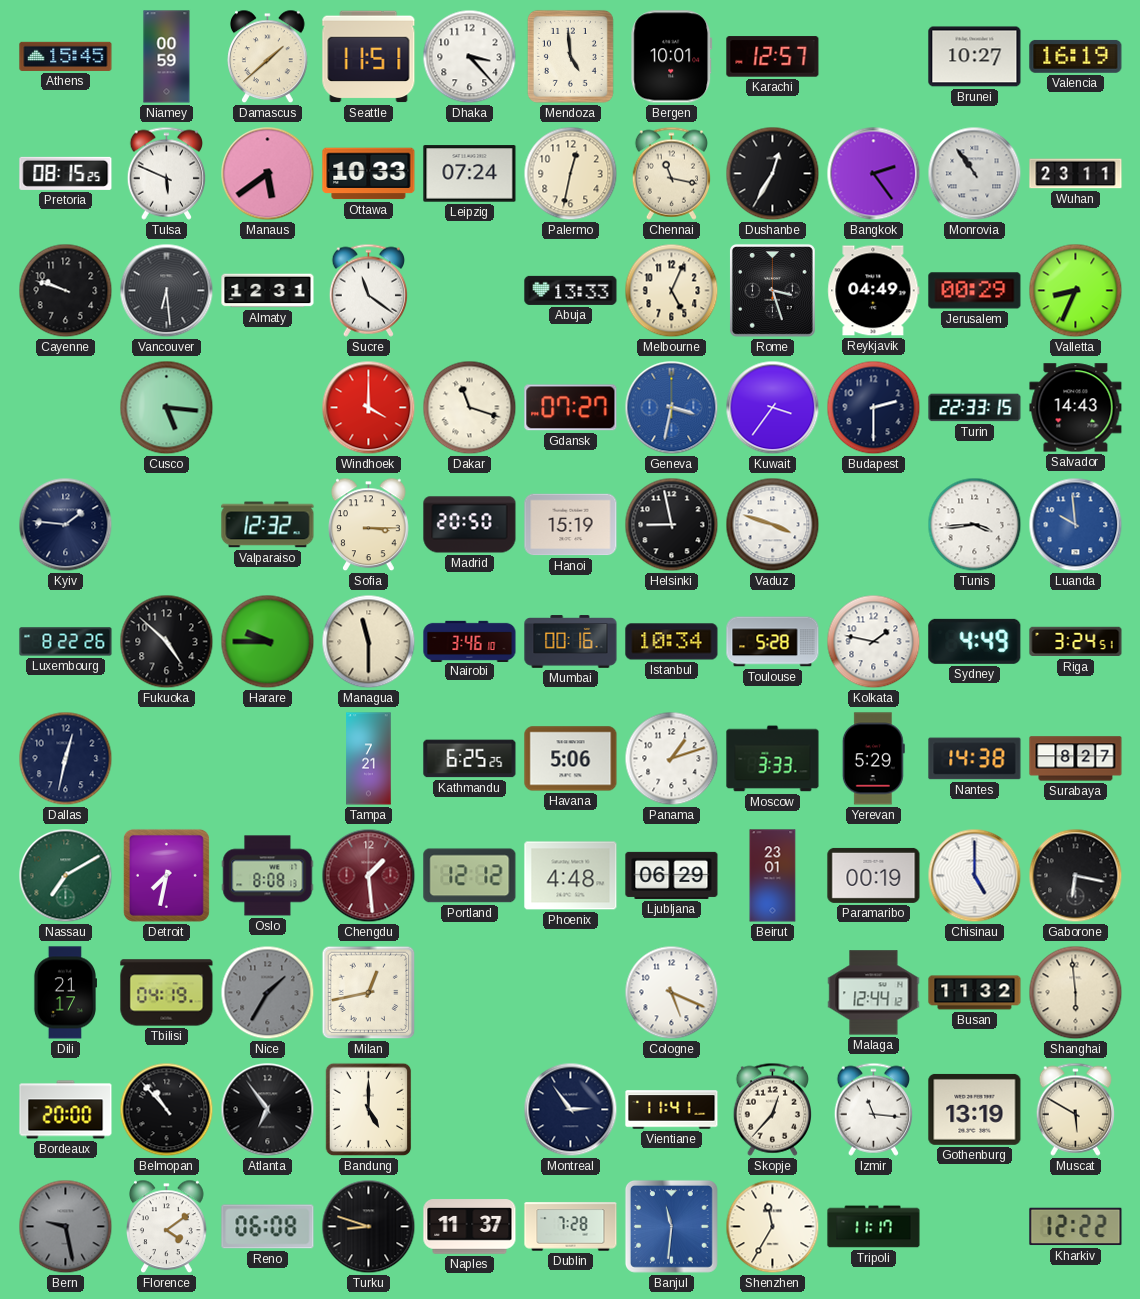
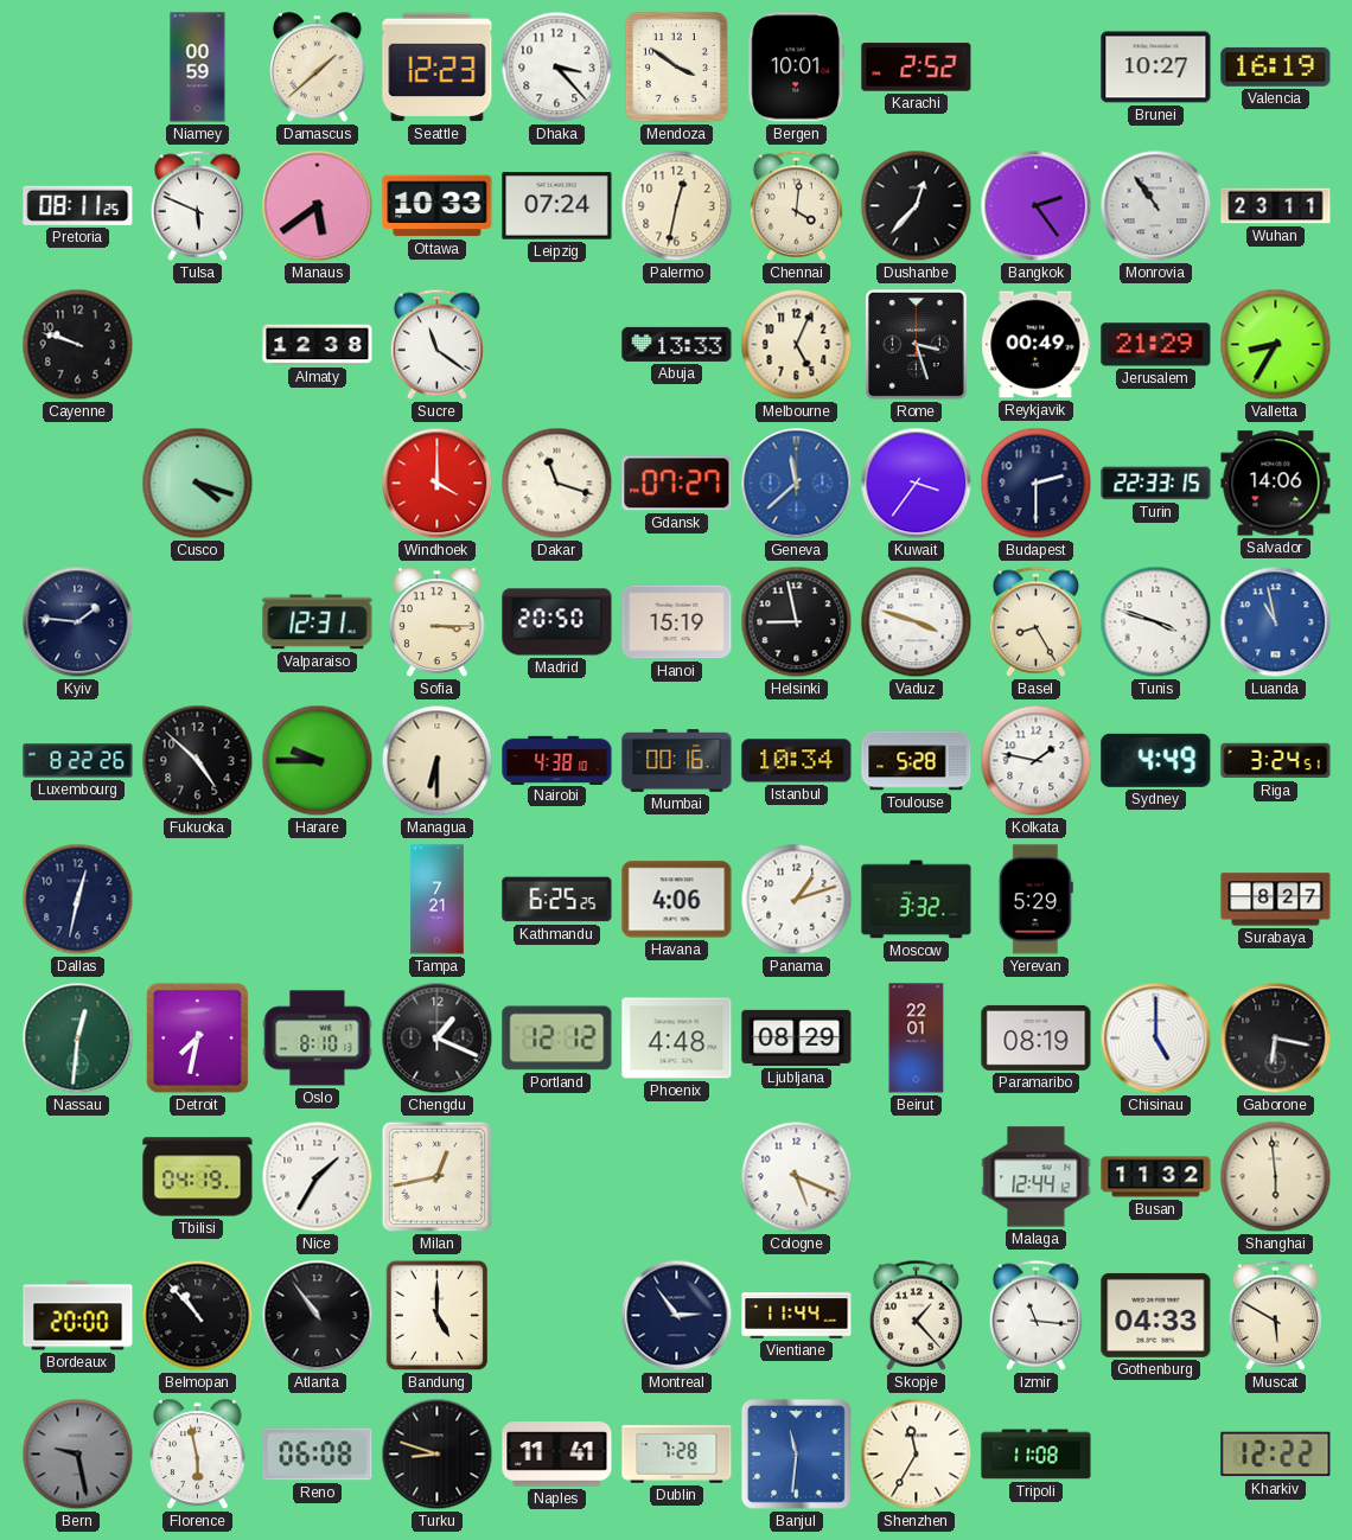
Athens: 15:45 -> none
Seattle: 11:51 -> 12:23
Mendoza: 4:59 -> 3:51
Karachi: 12:57 -> 2:52
Pretoria: 08:15 -> 08:11
Chennai: 11:17 -> 4:01
Dushanbe: 12:35 -> 12:37
Vancouver: 6:29 -> none
Almaty: 12:31 -> 12:38
Reykjavik: 04:49 -> 00:49
Jerusalem: 00:29 -> 21:29
Valletta: 8:34 -> 8:35
Cusco: 5:16 -> 4:18
Geneva: 3:32 -> 11:38
Salvador: 14:43 -> 14:06
Valparaiso: 12:32 -> 12:31
Basel: none -> 8:25
Tunis: 3:44 -> 3:48
Luanda: 9:59 -> 10:58
Managua: 11:30 -> 6:30
Nairobi: 3:46 -> 4:38
Havana: 5:06 -> 4:06
Moscow: 3:33 -> 3:32
Nantes: 14:38 -> none
Nassau: 7:10 -> 12:31
Oslo: 8:08 -> 8:10
Chengdu: 1:29 -> 1:19
Chengdu dial: burgundy -> black
Ljubljana: 06:29 -> 08:29
Beirut: 23:01 -> 22:01
Paramaribo: 00:19 -> 08:19
Dili: 21:17 -> none
Nice dial: grey -> white
Atlanta: 6:54 -> 10:54
Vientiane: 11:41 -> 11:44
Skopje: 12:37 -> 1:23
Gothenburg: 13:19 -> 04:33
Florence: 4:09 -> 5:58
Naples: 11:37 -> 11:41
Tripoli: 11:17 -> 11:08
